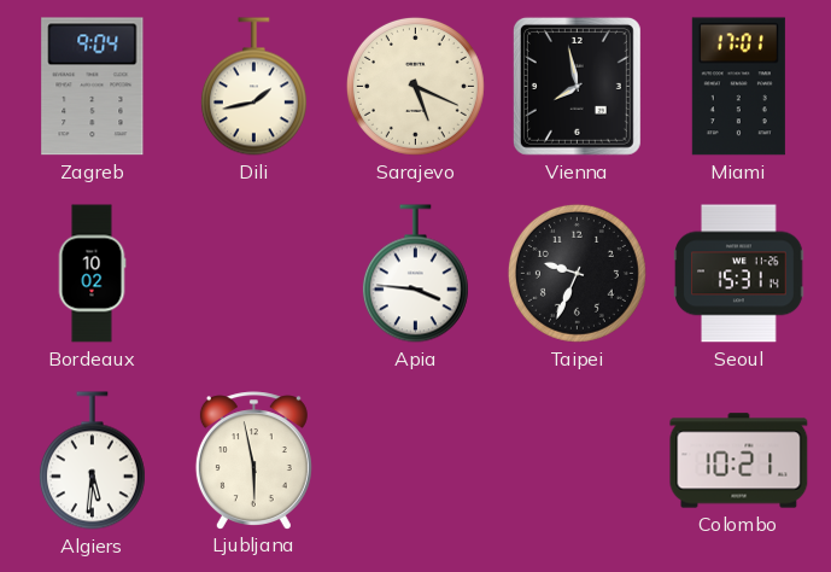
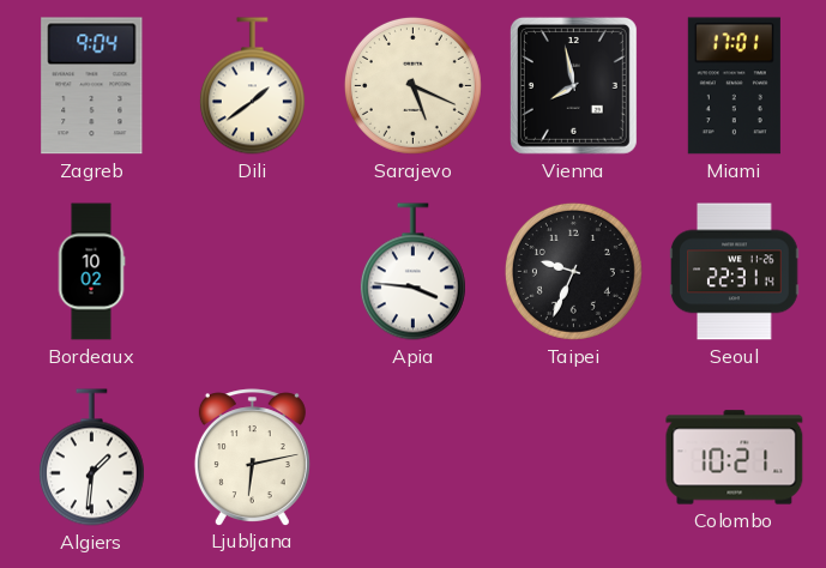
Dili: 1:43 -> 1:39
Seoul: 15:31 -> 22:31
Algiers: 5:31 -> 1:31
Ljubljana: 5:58 -> 6:13
